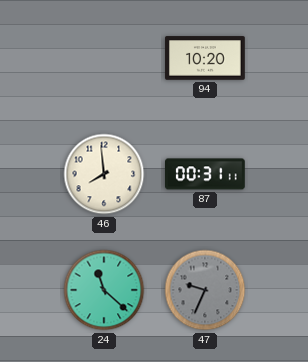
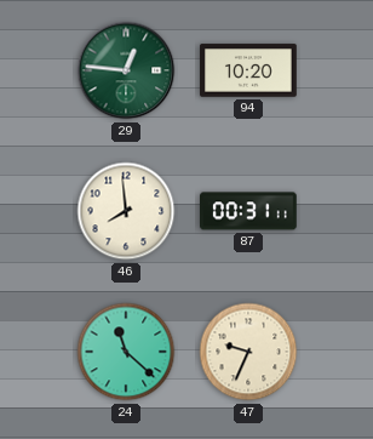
29: none -> 12:46
47 dial: grey -> cream
